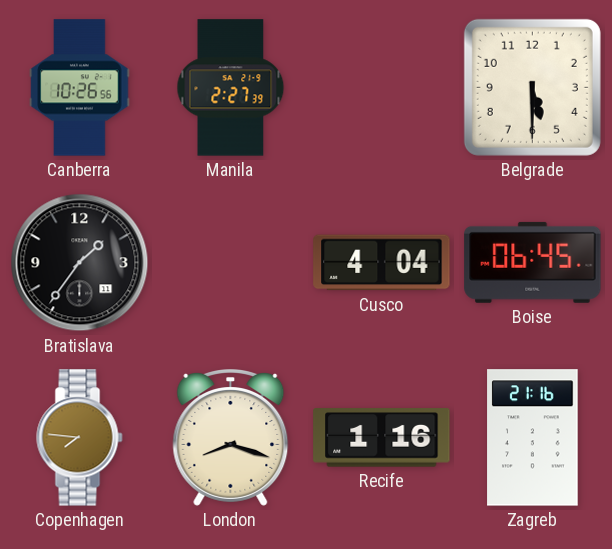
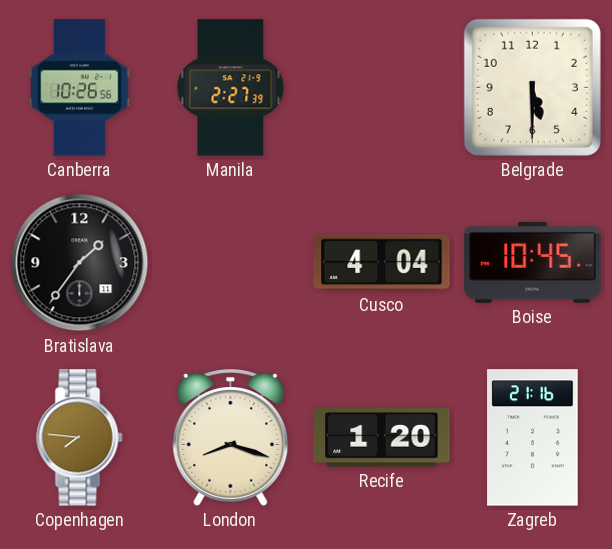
Boise: 06:45 -> 10:45
Recife: 1:16 -> 1:20
